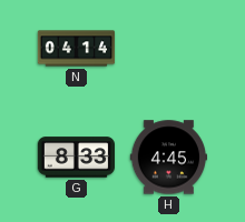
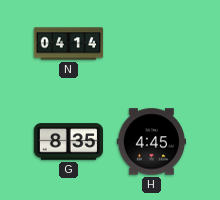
G: 8:33 -> 8:35
